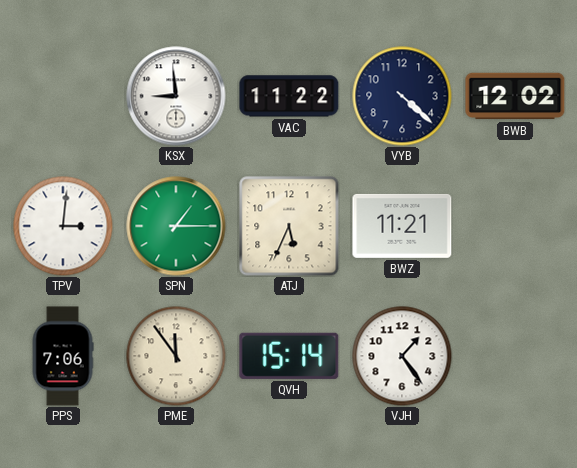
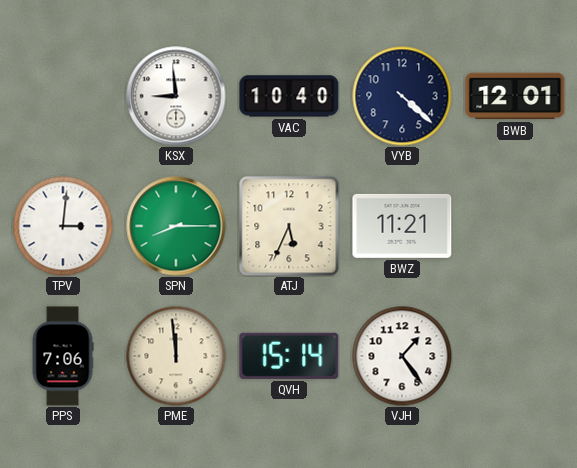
VAC: 11:22 -> 10:40
BWB: 12:02 -> 12:01
SPN: 1:15 -> 8:15
PME: 11:54 -> 11:59
